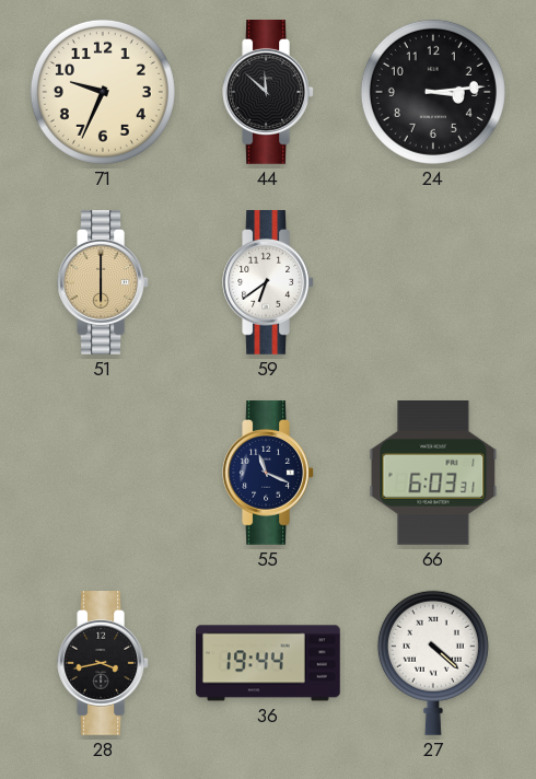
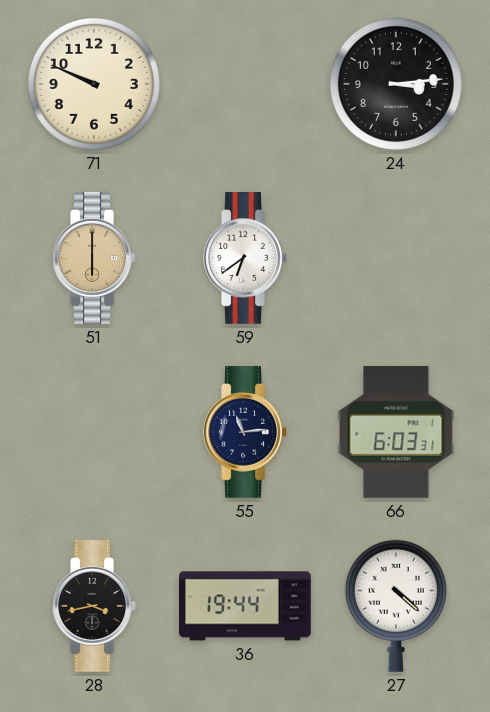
71: 9:34 -> 9:49
44: 11:52 -> none
55: 11:19 -> 11:14
